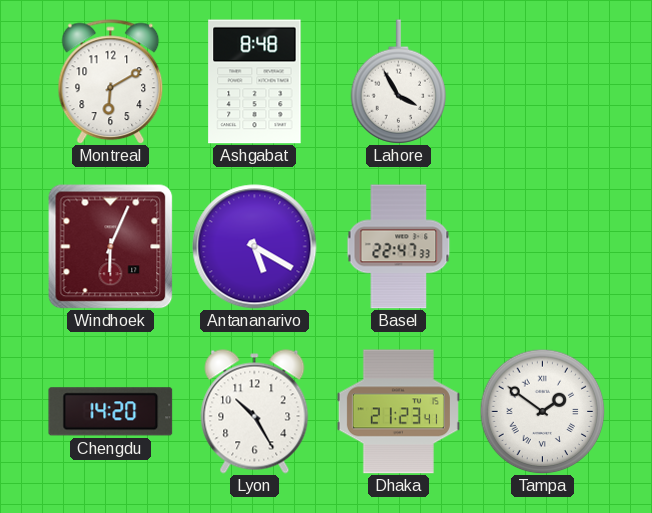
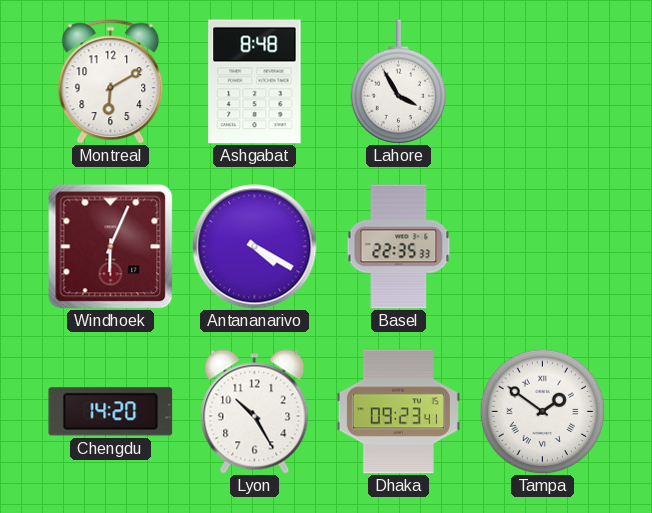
Antananarivo: 5:20 -> 4:20
Basel: 22:47 -> 22:35
Dhaka: 21:23 -> 09:23
